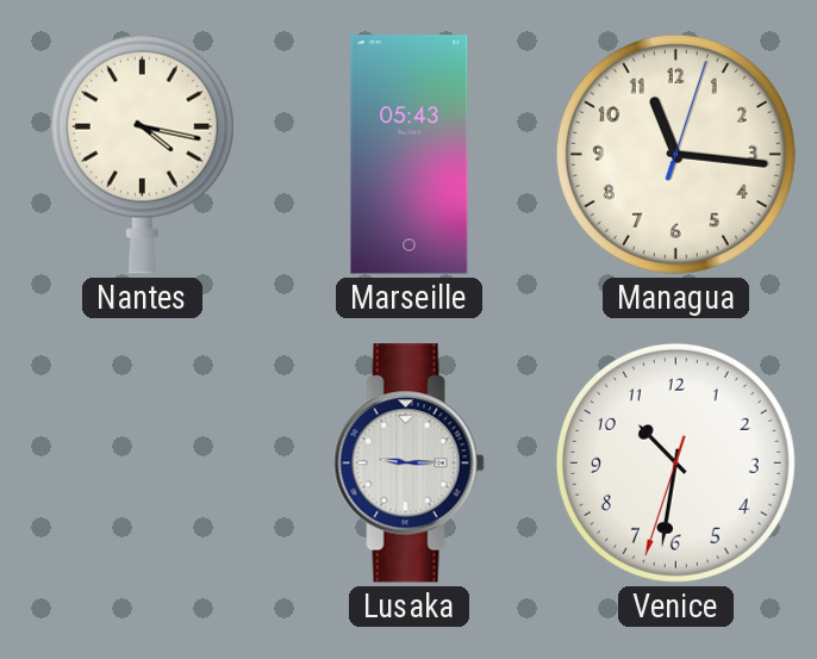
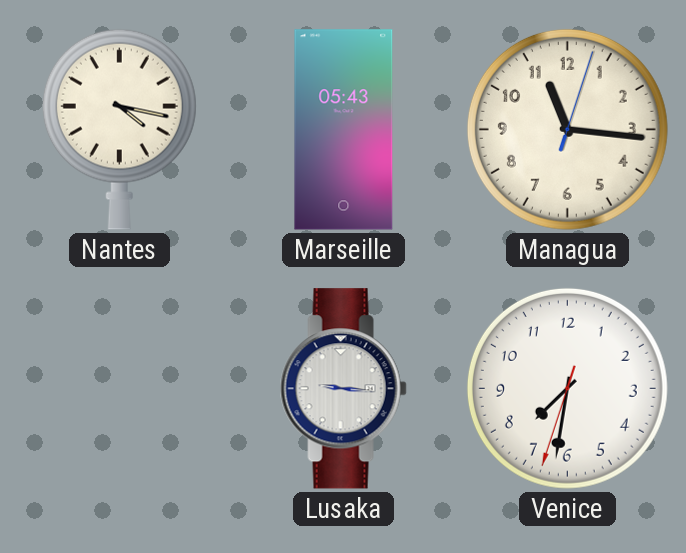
Lusaka: 9:15 -> 9:16
Venice: 10:31 -> 7:31
